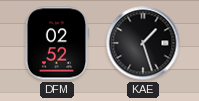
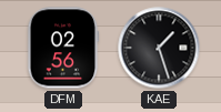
DFM: 02:52 -> 02:56
